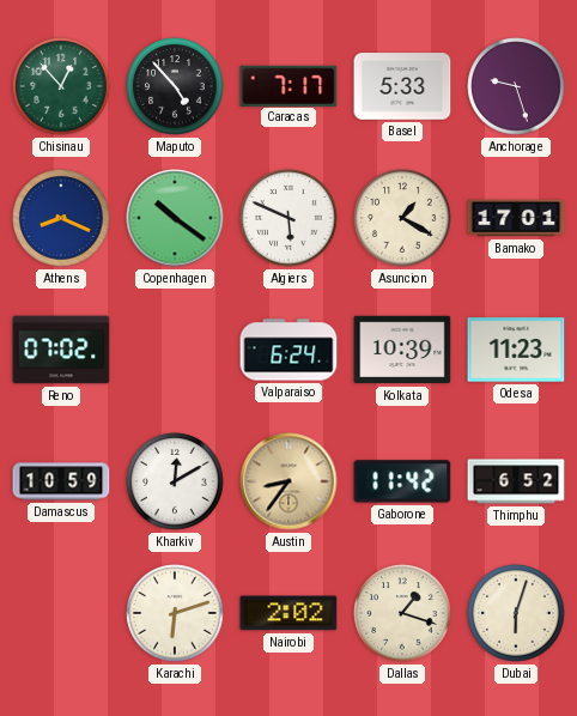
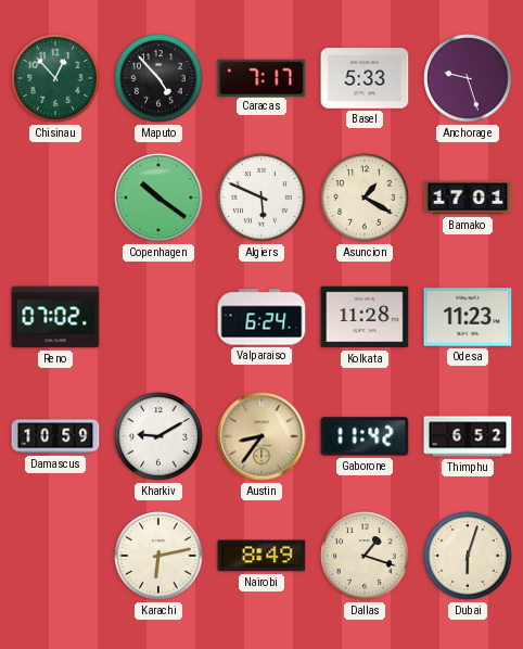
Athens: 8:19 -> none
Kolkata: 10:39 -> 11:28
Kharkiv: 12:10 -> 9:10
Karachi: 6:12 -> 6:13
Nairobi: 2:02 -> 8:49
